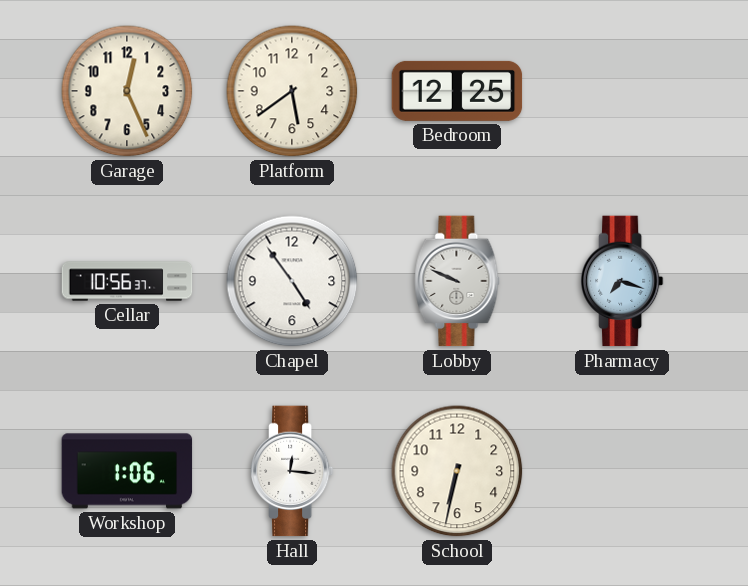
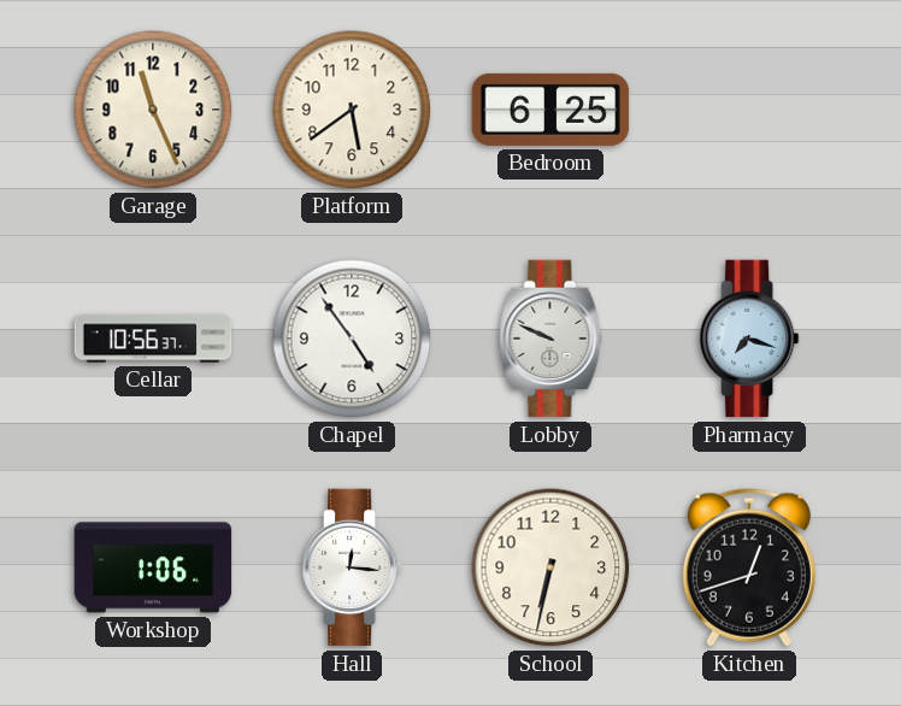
Garage: 12:26 -> 11:26
Bedroom: 12:25 -> 6:25
Kitchen: none -> 12:42
